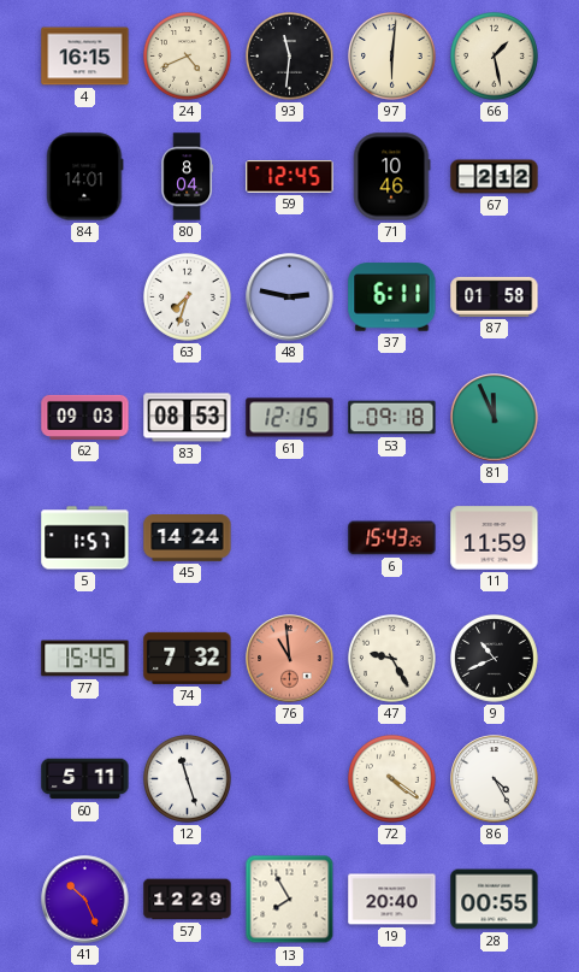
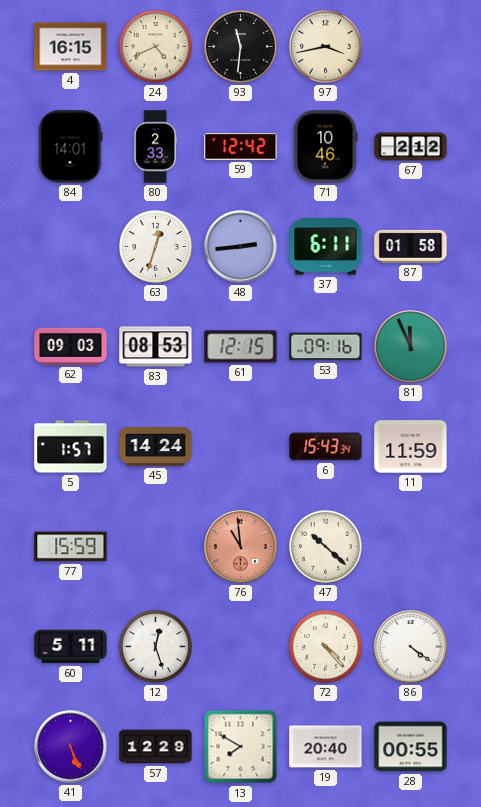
97: 6:01 -> 3:43
66: 1:28 -> none
80: 8:04 -> 2:33
59: 12:45 -> 12:42
63: 7:33 -> 12:33
48: 2:47 -> 2:44
53: 09:18 -> 09:16
6: 15:43:25 -> 15:43:34
77: 15:45 -> 15:59
74: 7:32 -> none
47: 9:25 -> 10:22
9: 10:41 -> none
12: 11:27 -> 12:27
72: 4:21 -> 4:23
86: 4:25 -> 4:21
41: 10:26 -> 5:26
13: 7:55 -> 7:50
